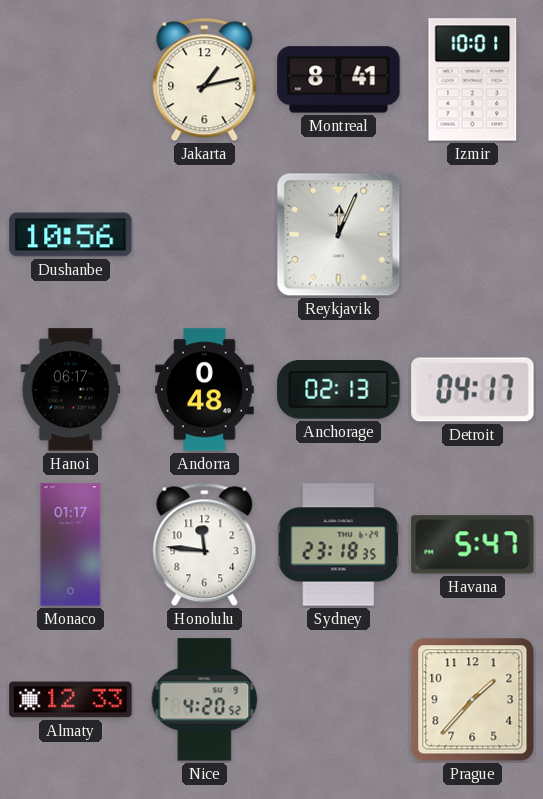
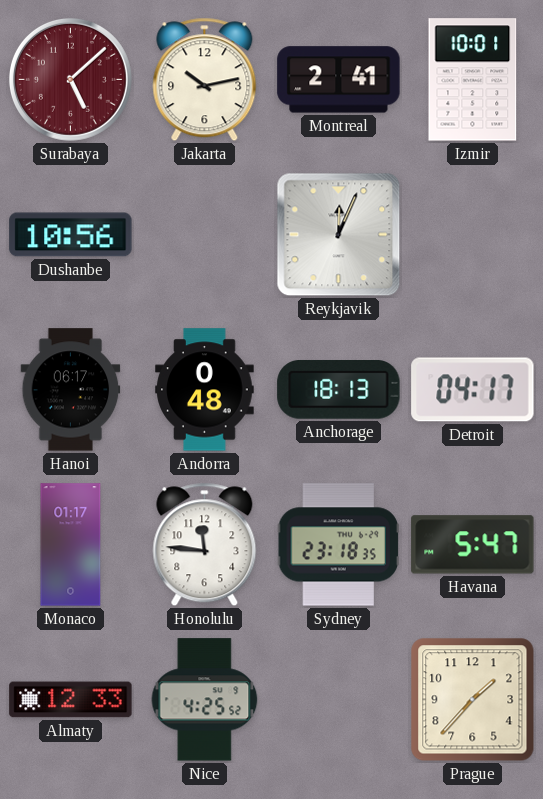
Surabaya: none -> 5:08
Jakarta: 1:13 -> 10:13
Montreal: 8:41 -> 2:41
Anchorage: 02:13 -> 18:13
Nice: 4:20 -> 4:25
